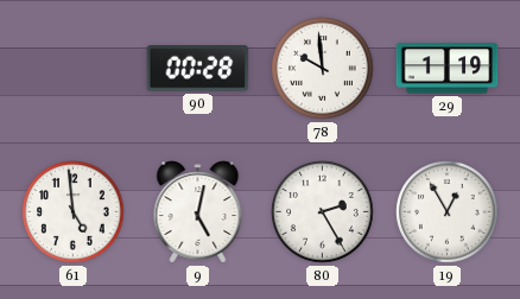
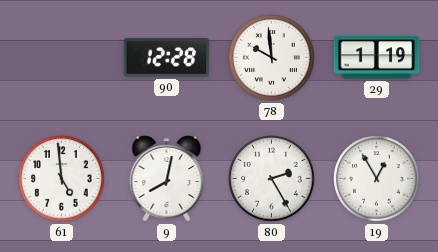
90: 00:28 -> 12:28
9: 5:02 -> 8:02
